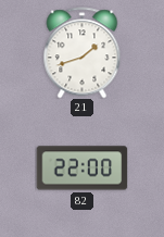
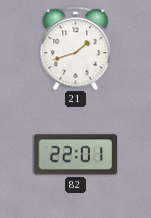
82: 22:00 -> 22:01
